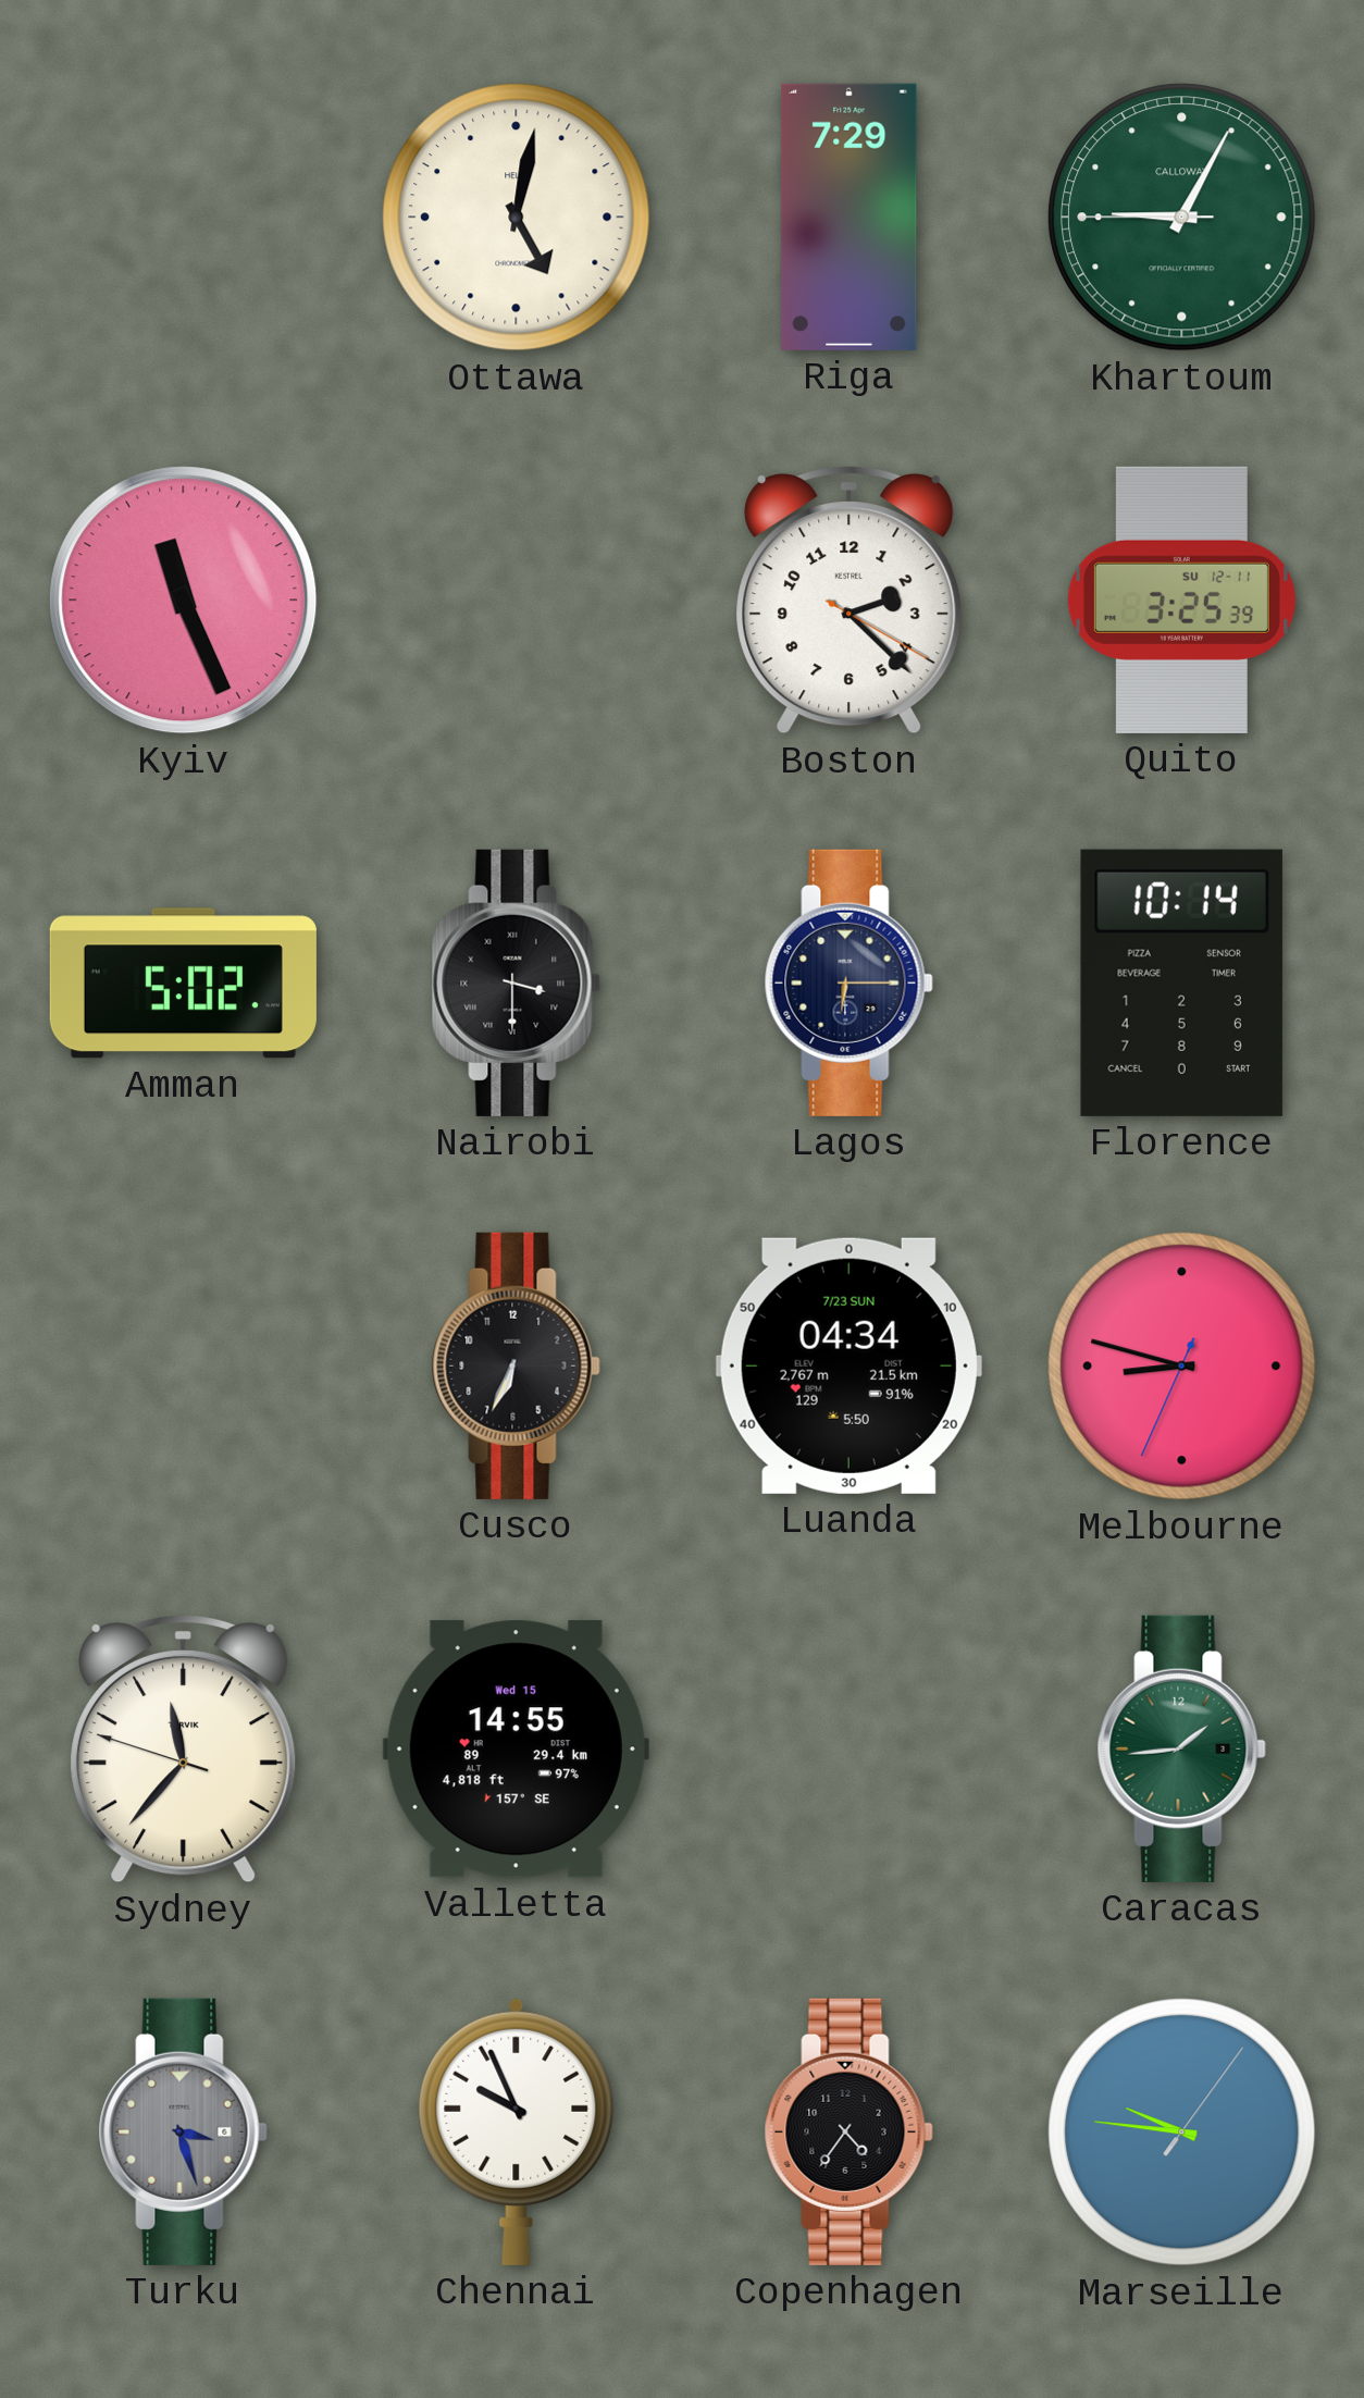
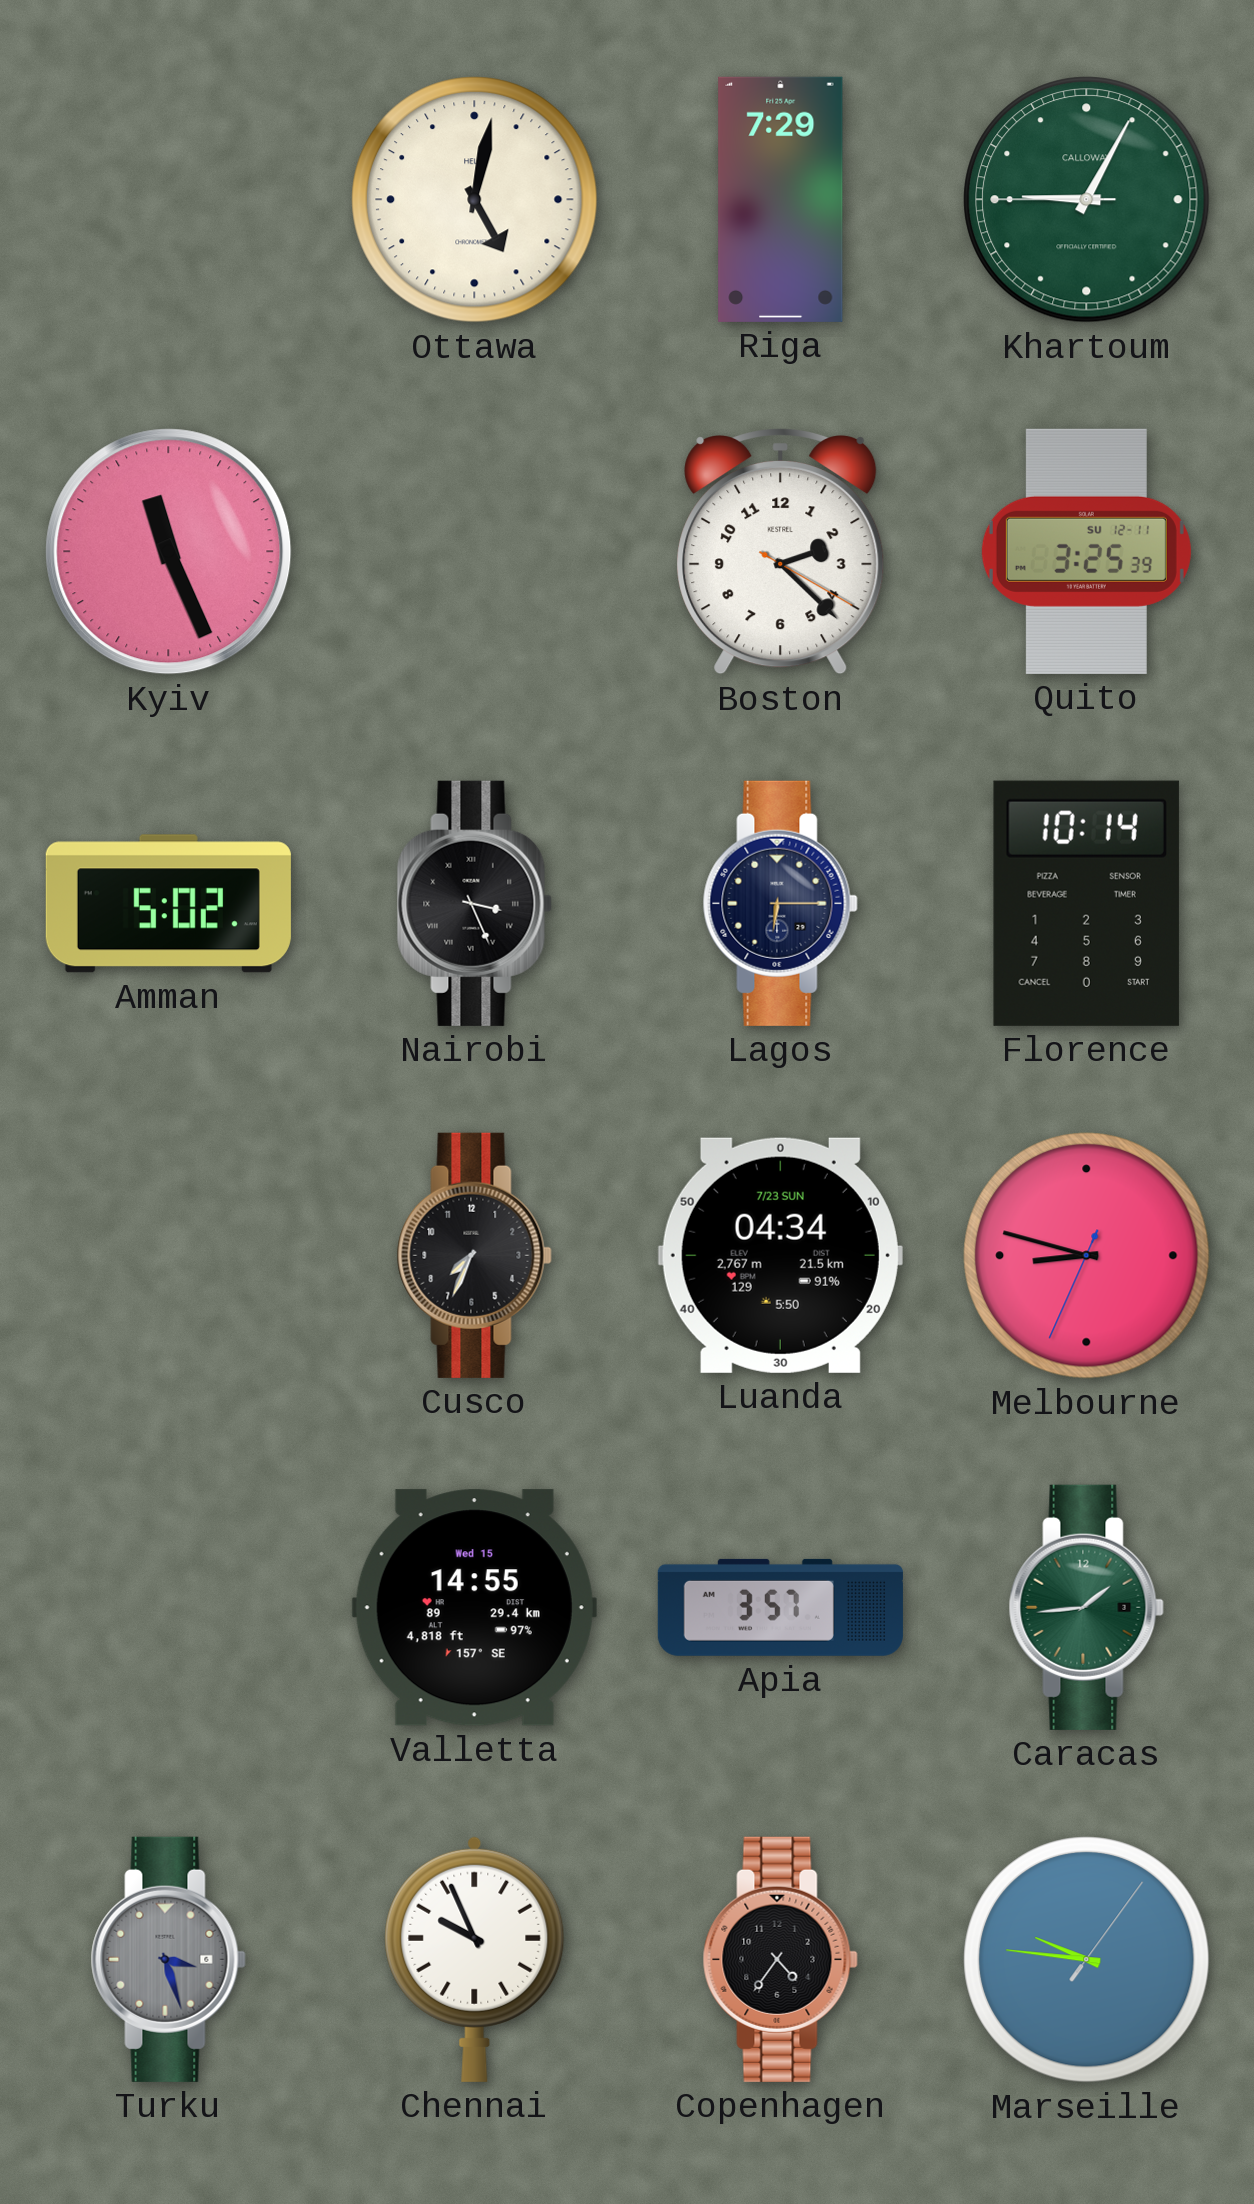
Nairobi: 3:30 -> 3:26
Cusco: 6:34 -> 7:34
Sydney: 11:36 -> none
Apia: none -> 3:57
